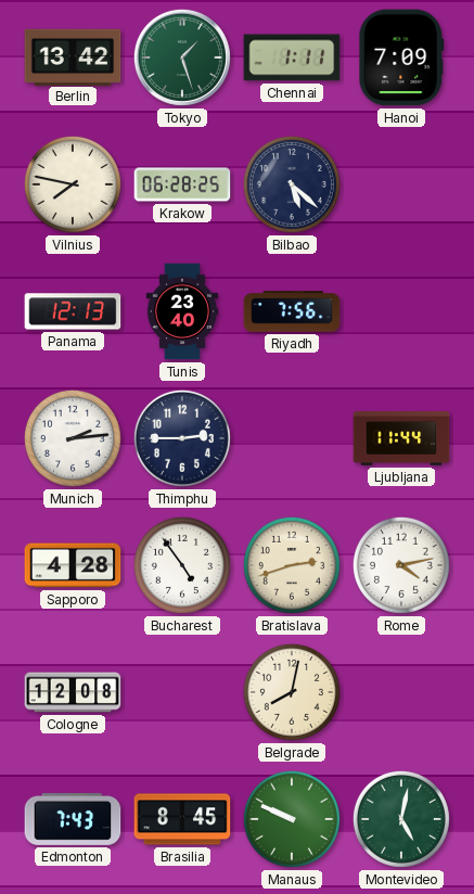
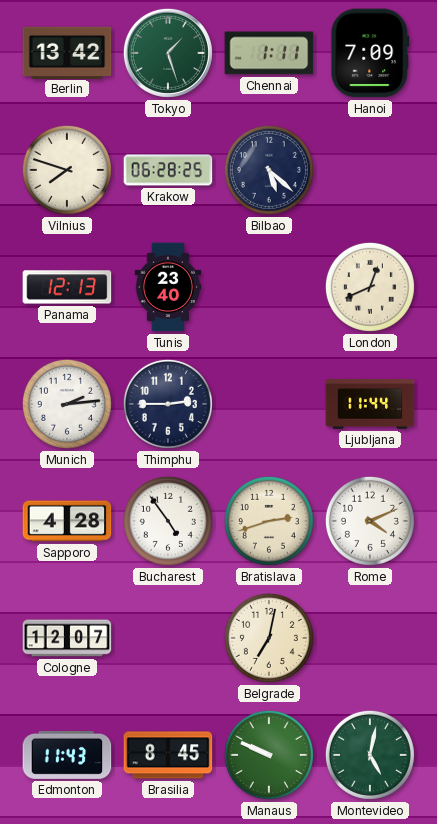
Vilnius: 7:47 -> 7:48
Riyadh: 7:56 -> none
London: none -> 12:41
Rome: 4:13 -> 4:11
Cologne: 12:08 -> 12:07
Belgrade: 8:02 -> 7:02
Edmonton: 7:43 -> 11:43
